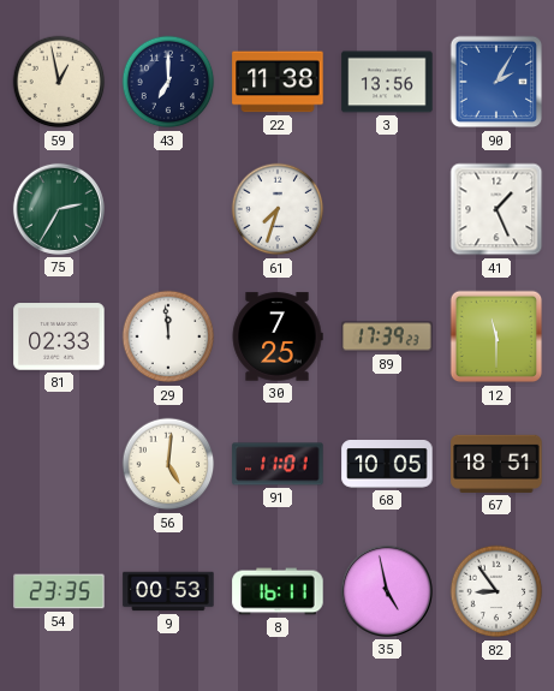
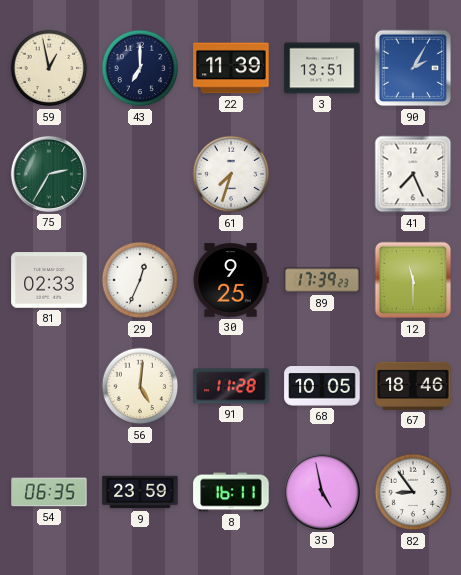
22: 11:38 -> 11:39
3: 13:56 -> 13:51
41: 1:26 -> 7:26
29: 11:59 -> 12:34
30: 7:25 -> 9:25
91: 11:01 -> 11:28
67: 18:51 -> 18:46
54: 23:35 -> 06:35
9: 00:53 -> 23:59
